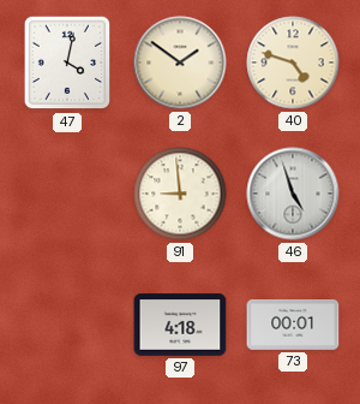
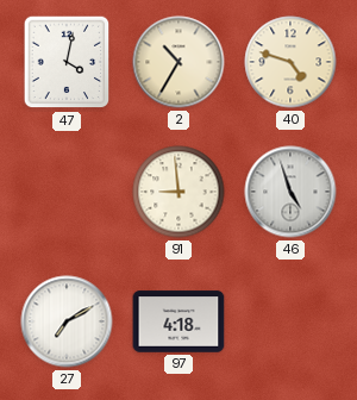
2: 1:51 -> 10:35
27: none -> 7:10
73: 00:01 -> none
